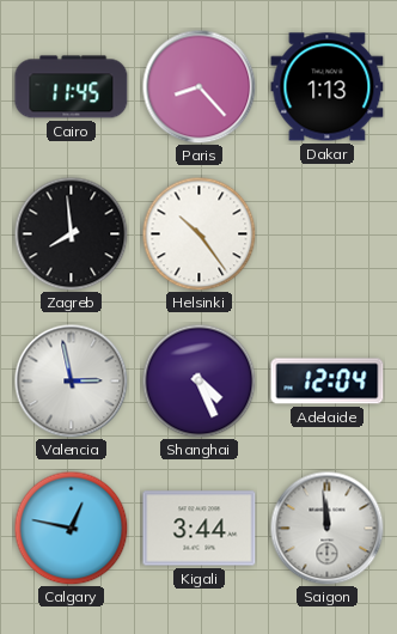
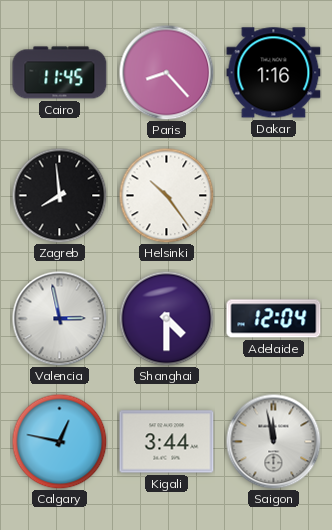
Dakar: 1:13 -> 1:16
Shanghai: 4:26 -> 4:30
Saigon: 11:59 -> 11:58
